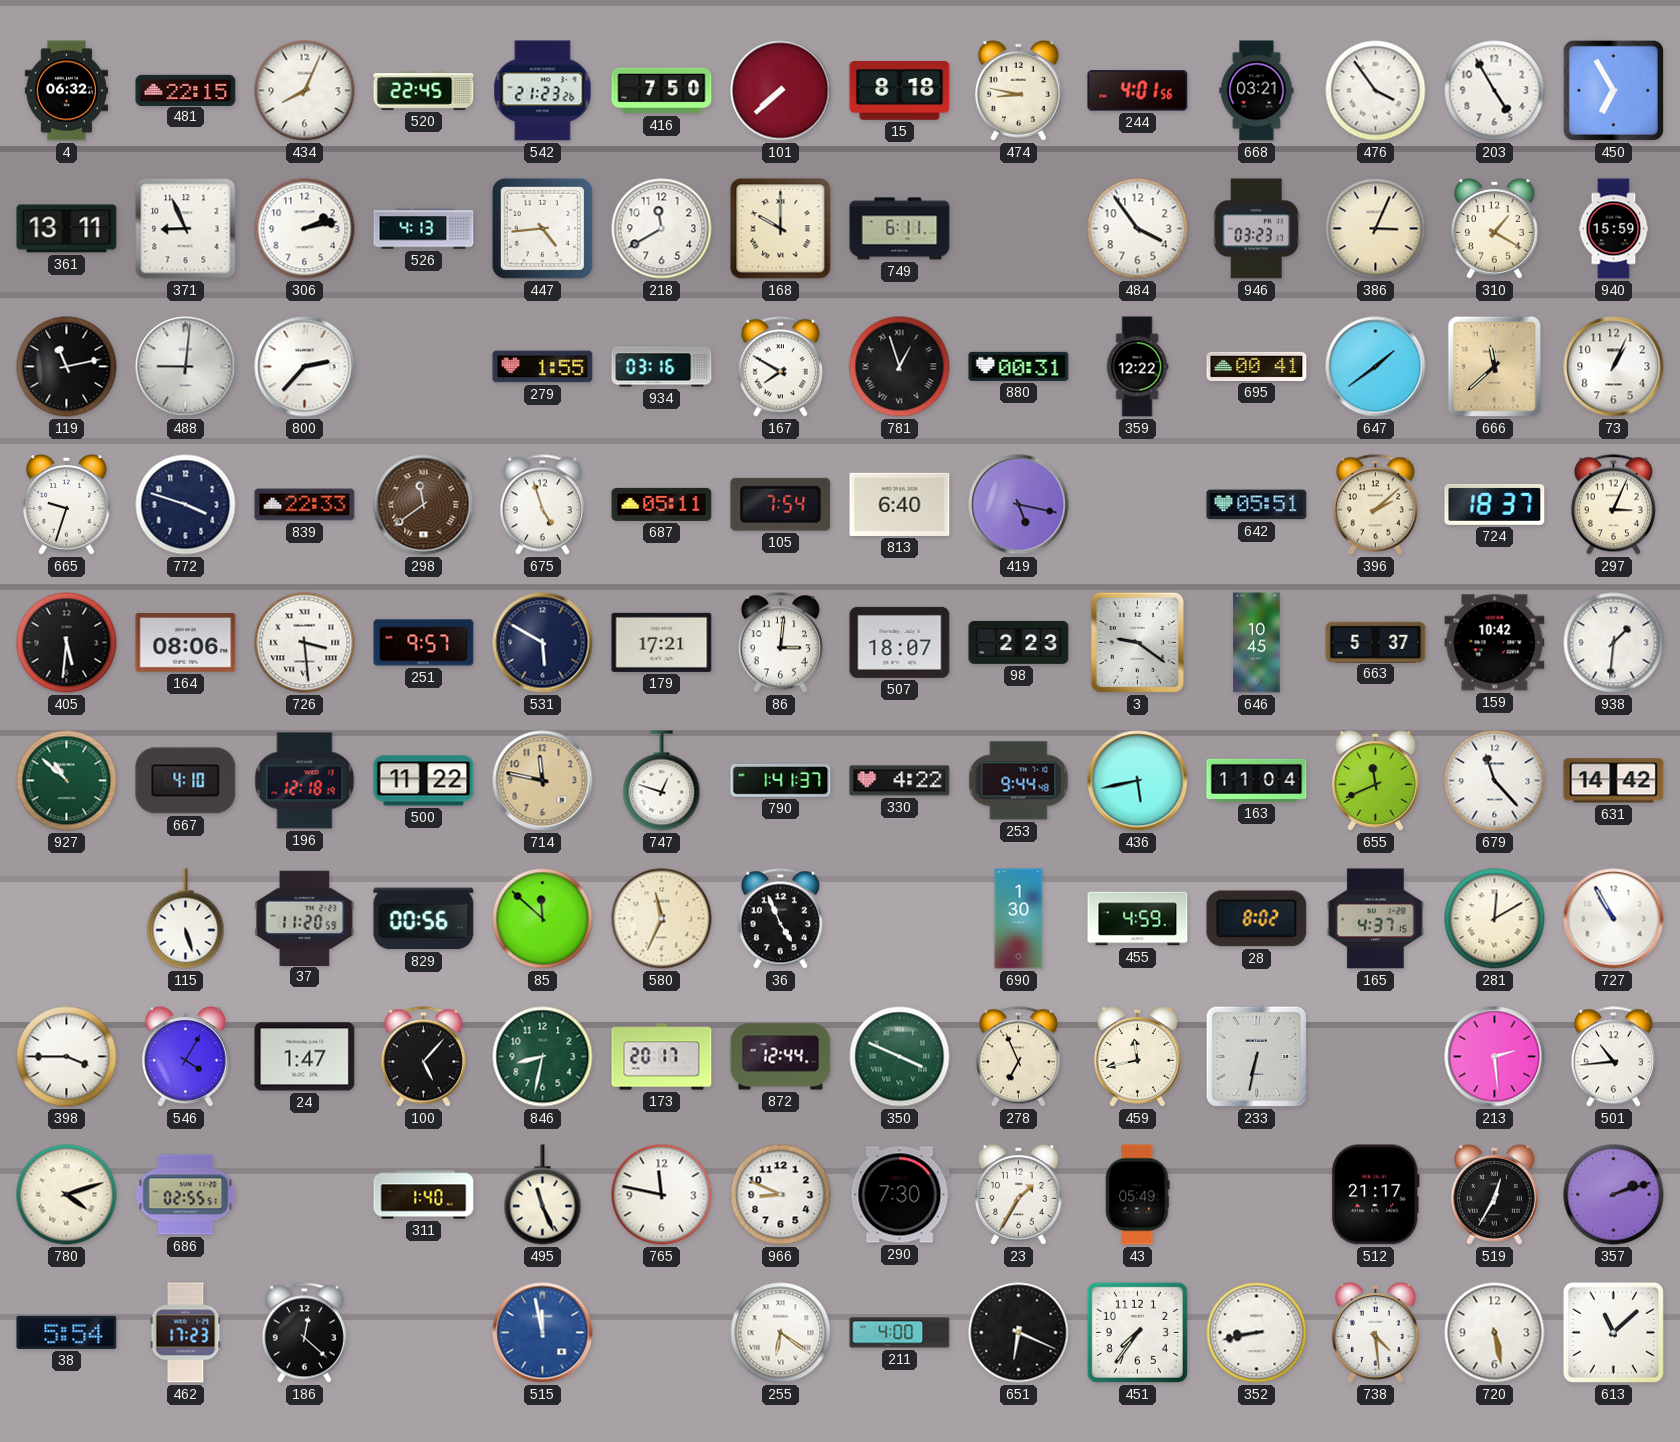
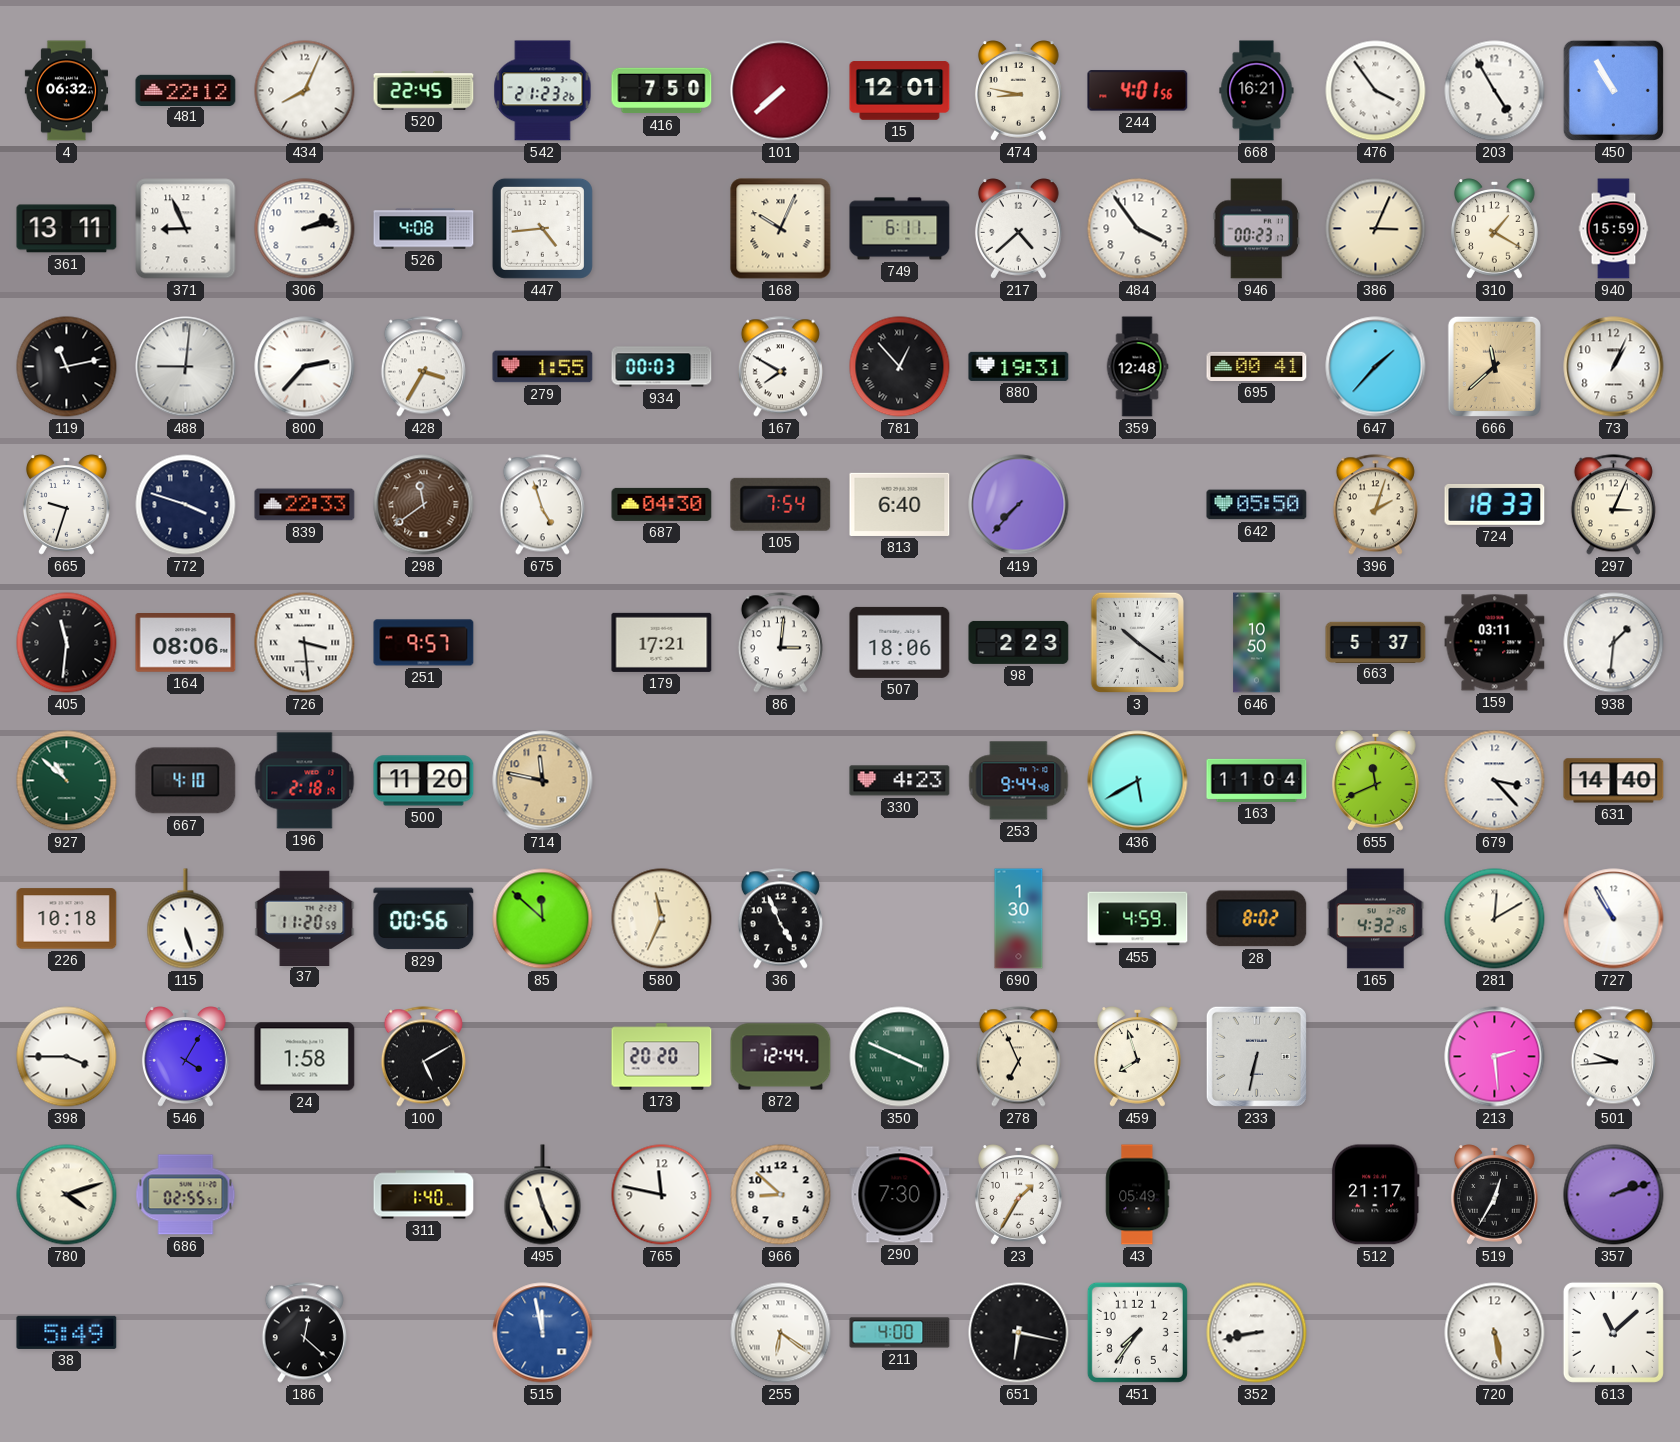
481: 22:15 -> 22:12
15: 8:18 -> 12:01
668: 03:21 -> 16:21
450: 6:55 -> 10:55
526: 4:13 -> 4:08
218: 11:40 -> none
168: 10:00 -> 10:04
217: none -> 4:38
946: 03:23 -> 00:23
428: none -> 3:35
934: 03:16 -> 00:03
781: 12:57 -> 12:53
880: 00:31 -> 19:31
359: 12:22 -> 12:48
647: 1:39 -> 1:37
687: 05:11 -> 04:30
419: 5:17 -> 7:37
642: 05:51 -> 05:50
396: 2:08 -> 2:03
724: 18:37 -> 18:33
405: 5:31 -> 11:31
531: 5:50 -> none
507: 18:07 -> 18:06
3: 9:21 -> 10:21
646: 10:45 -> 10:50
159: 10:42 -> 03:11
196: 12:18 -> 2:18
500: 11:22 -> 11:20
747: 12:48 -> none
790: 1:41 -> none
330: 4:22 -> 4:23
436: 5:43 -> 5:40
679: 11:23 -> 3:23
631: 14:42 -> 14:40
226: none -> 10:18
165: 4:37 -> 4:32
24: 1:47 -> 1:58
100: 5:07 -> 5:10
846: 8:32 -> none
173: 20:17 -> 20:20
459: 11:43 -> 7:57
501: 10:44 -> 9:44
966: 8:49 -> 8:52
38: 5:54 -> 5:49
462: 17:23 -> none
651: 6:19 -> 6:17
738: 4:29 -> none
